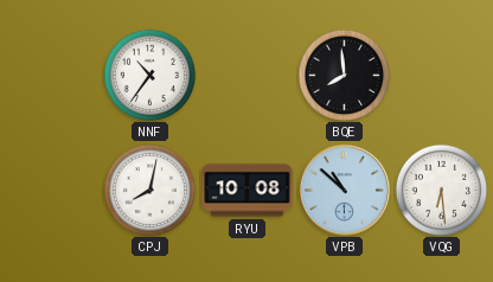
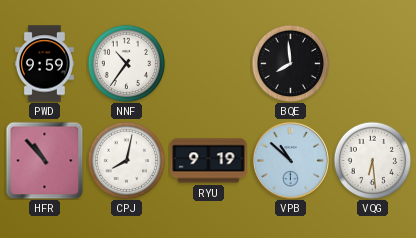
PWD: none -> 9:59
HFR: none -> 10:53
RYU: 10:08 -> 9:19
